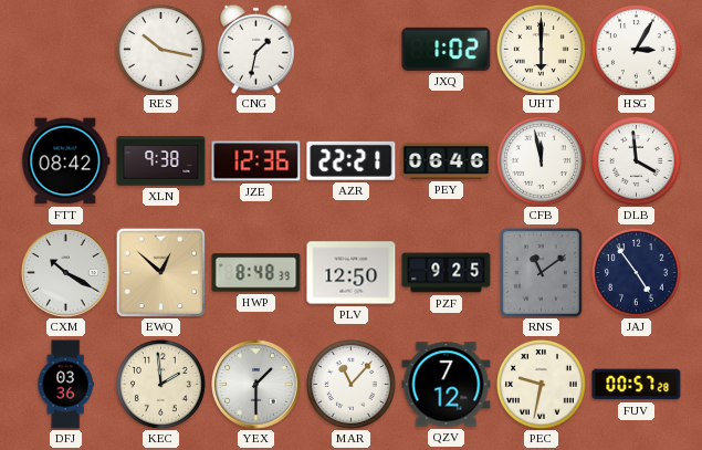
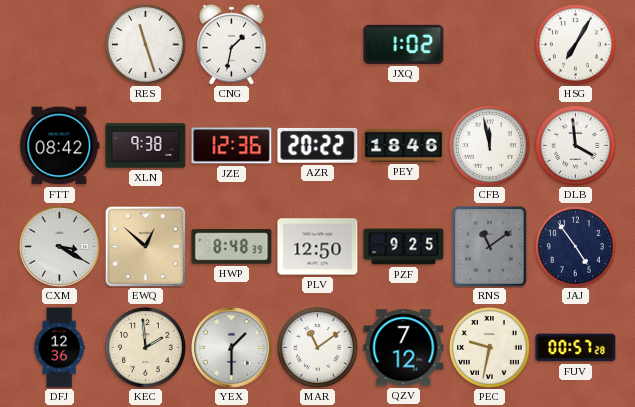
RES: 10:17 -> 11:27
UHT: 6:00 -> none
HSG: 3:05 -> 7:05
AZR: 22:21 -> 20:22
PEY: 06:46 -> 18:46
CXM: 10:20 -> 3:20
DFJ: 03:36 -> 12:36
MAR: 11:07 -> 11:09
